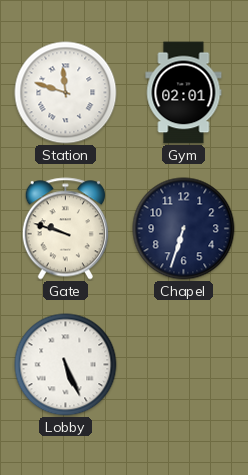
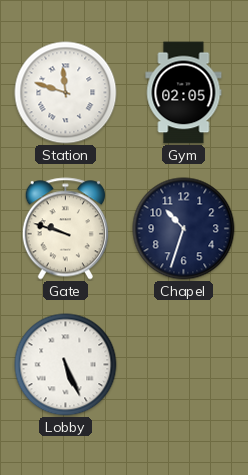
Gym: 02:01 -> 02:05
Chapel: 6:33 -> 10:33
